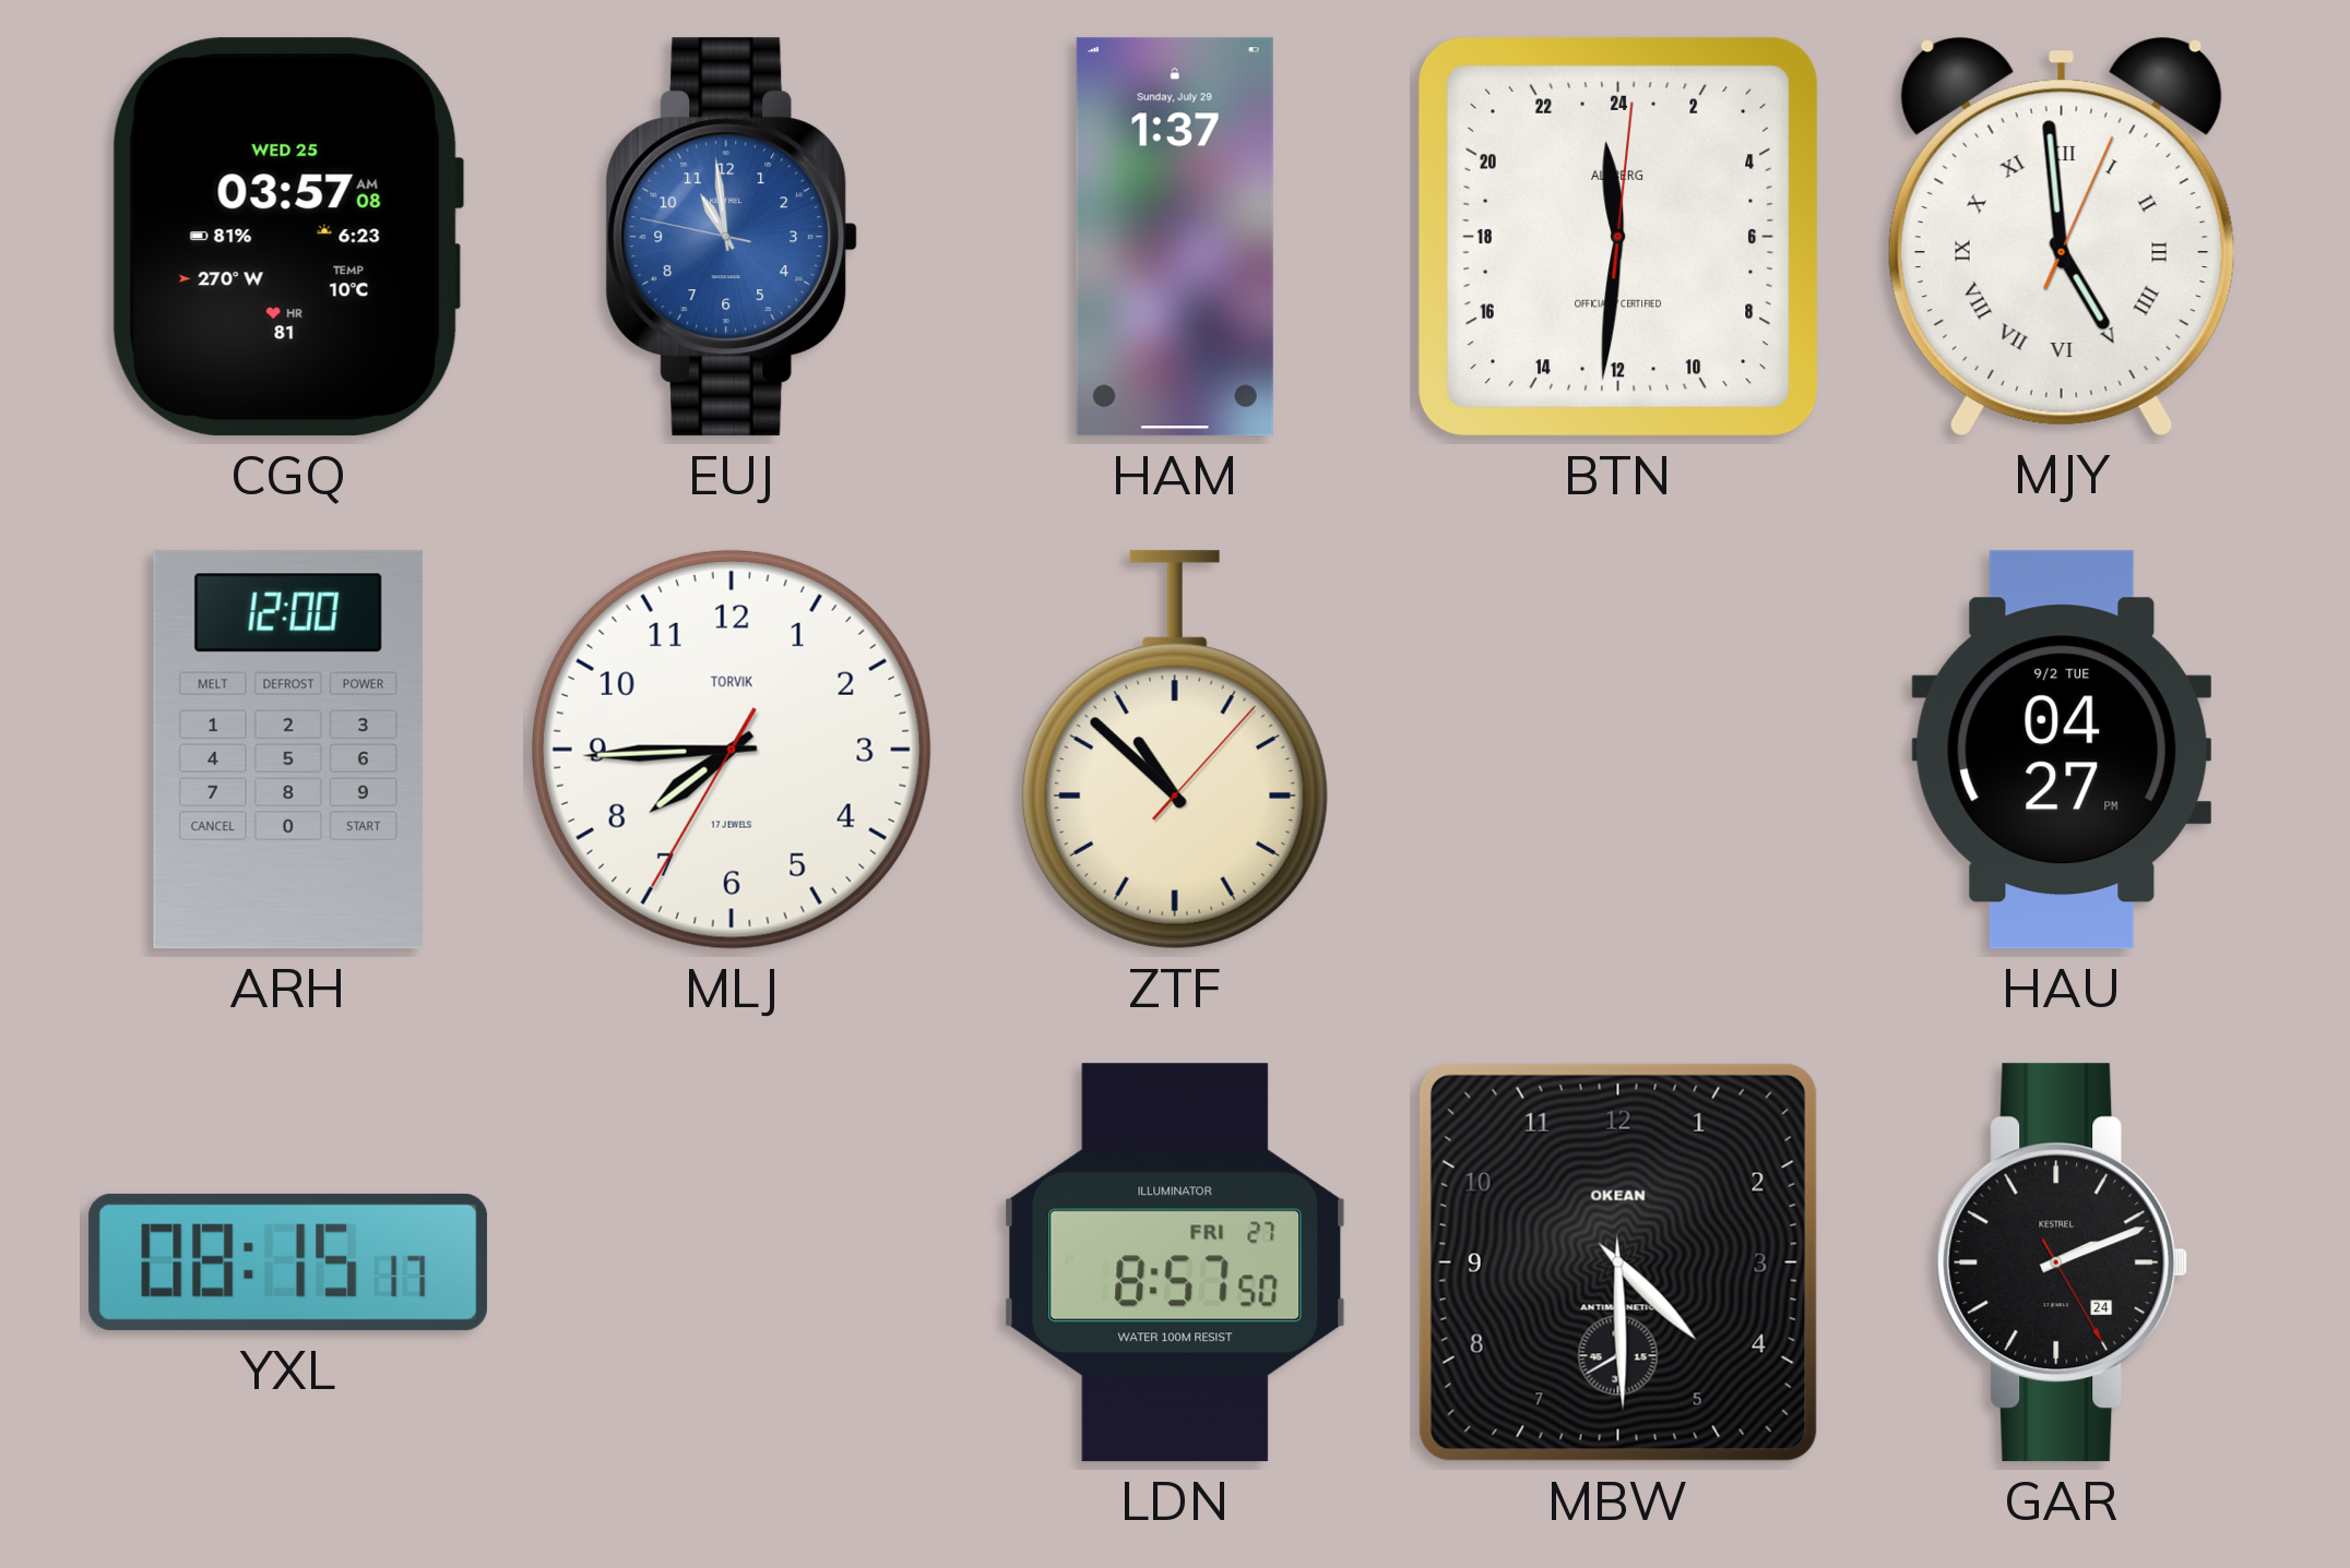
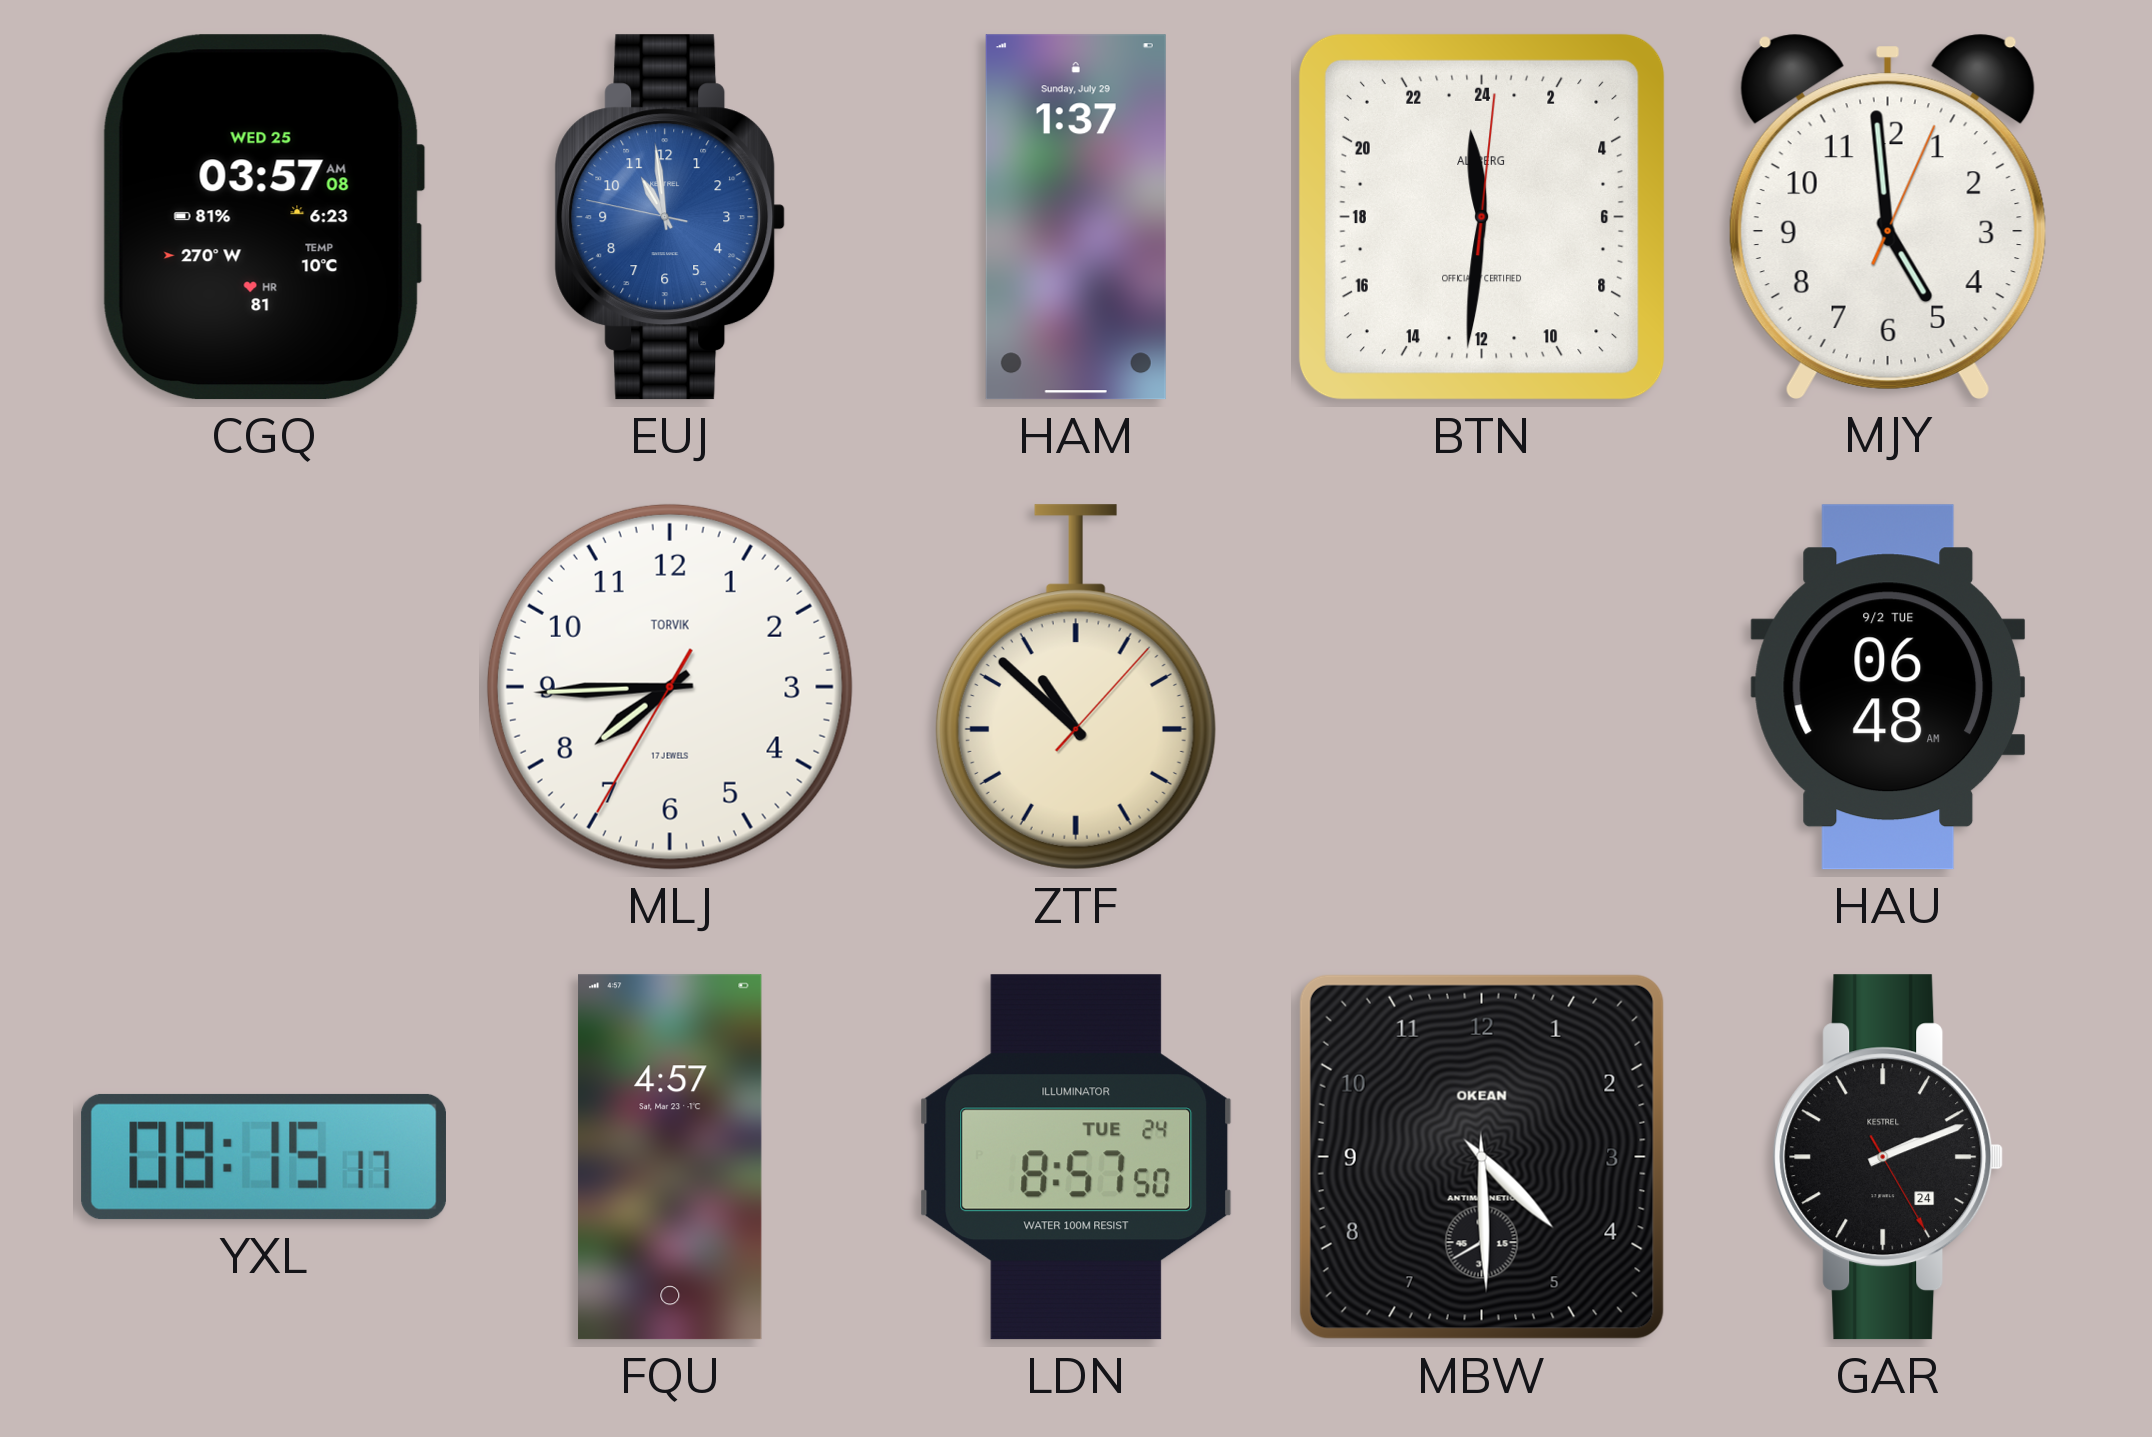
MJY numerals: Roman -> Arabic
ARH: 12:00 -> none
HAU: 04:27 -> 06:48
FQU: none -> 4:57
LDN date: FRI 27 -> TUE 24
